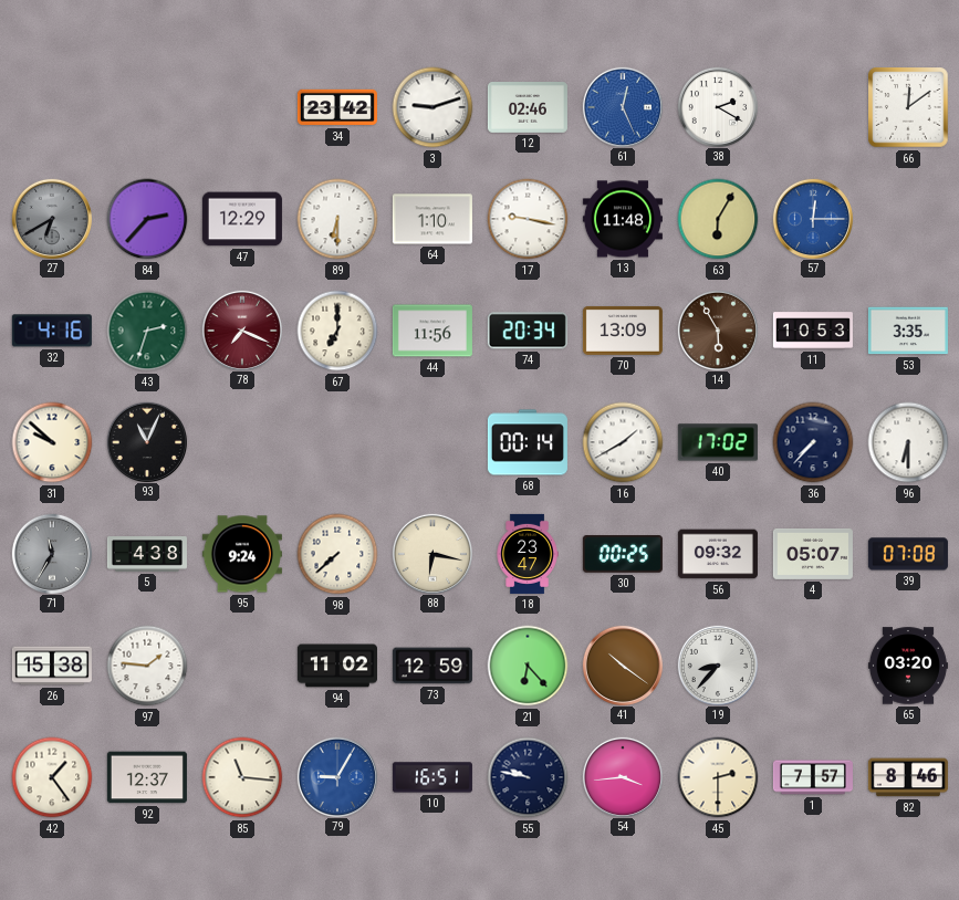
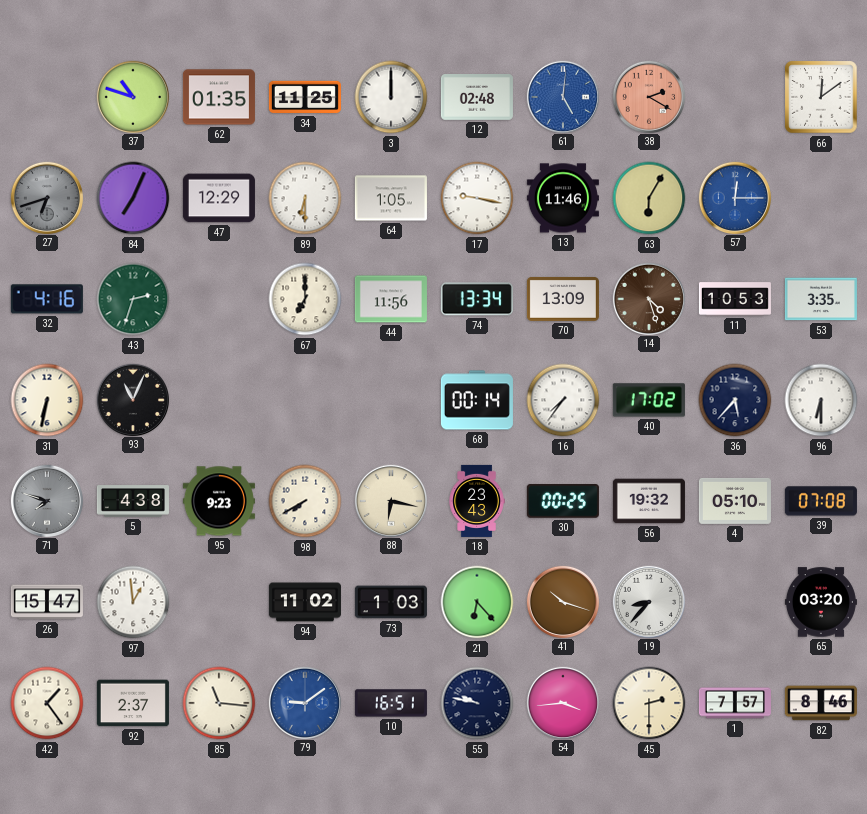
37: none -> 10:48
62: none -> 01:35
34: 23:42 -> 11:25
3: 9:12 -> 12:00
12: 02:46 -> 02:48
61: 12:26 -> 5:01
38 dial: white -> salmon
27: 6:40 -> 6:42
84: 2:37 -> 7:04
64: 1:10 -> 1:05
13: 11:48 -> 11:46
78: 7:19 -> none
74: 20:34 -> 13:34
14: 5:55 -> 4:27
31: 9:52 -> 6:32
16: 1:40 -> 7:36
36: 7:37 -> 5:37
71: 11:35 -> 7:48
95: 9:24 -> 9:23
98: 7:38 -> 7:40
18: 23:47 -> 23:43
56: 09:32 -> 19:32
4: 05:07 -> 05:10
26: 15:38 -> 15:47
97: 1:46 -> 12:59
73: 12:59 -> 1:03
41: 10:21 -> 10:18
92: 12:37 -> 2:37
79: 9:05 -> 9:09
